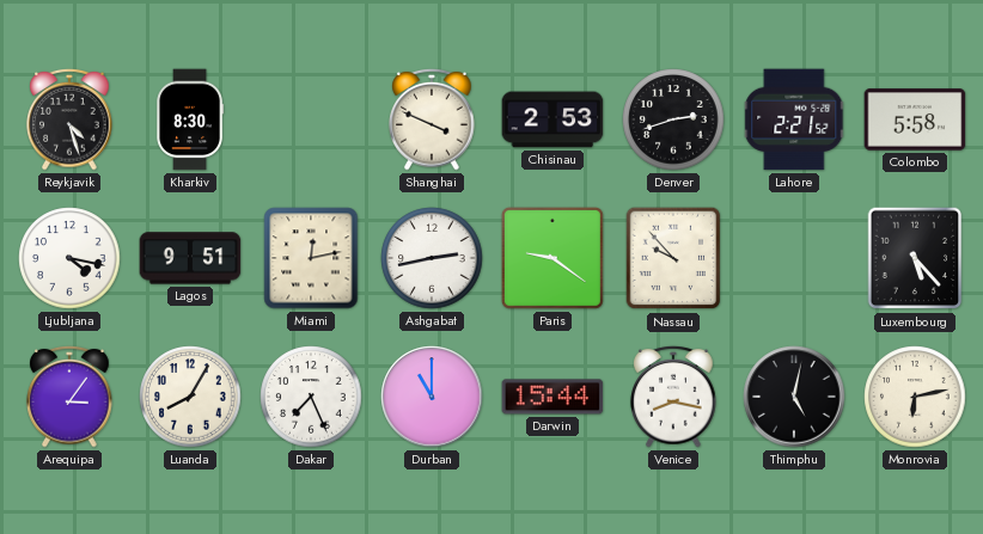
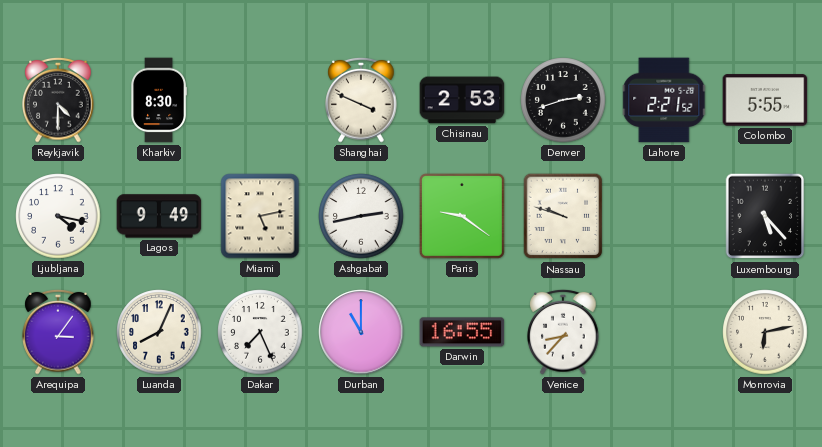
Reykjavik: 4:27 -> 4:30
Colombo: 5:58 -> 5:55
Lagos: 9:51 -> 9:49
Miami: 12:13 -> 5:13
Nassau: 9:53 -> 9:48
Luanda: 8:05 -> 8:04
Darwin: 15:44 -> 16:55
Venice: 8:17 -> 8:37
Thimphu: 5:02 -> none
